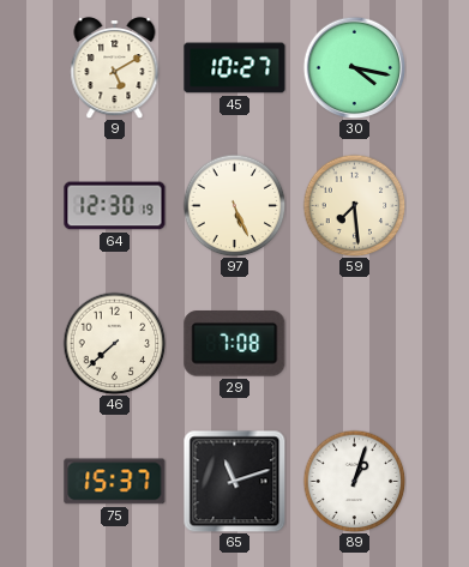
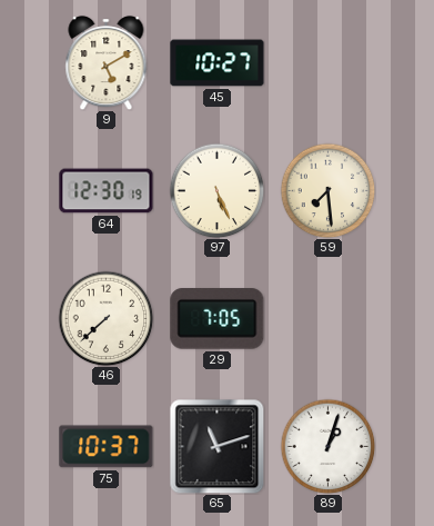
30: 4:17 -> none
29: 7:08 -> 7:05
75: 15:37 -> 10:37
